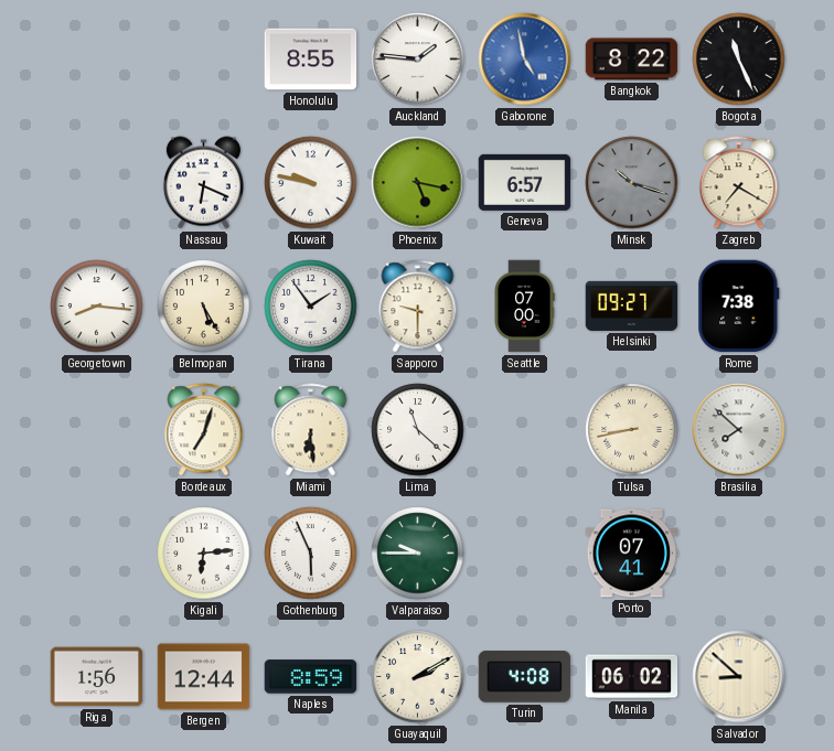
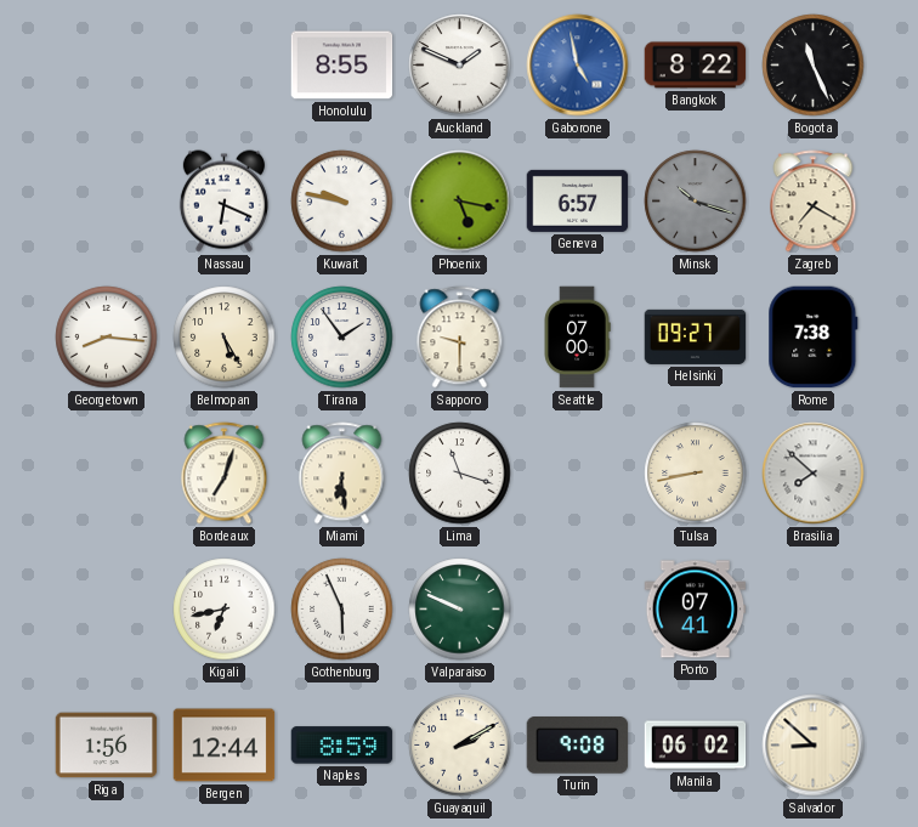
Auckland: 1:46 -> 1:49
Lima: 11:22 -> 11:18
Kigali: 6:14 -> 6:43
Valparaiso: 9:45 -> 9:49
Turin: 4:08 -> 9:08
